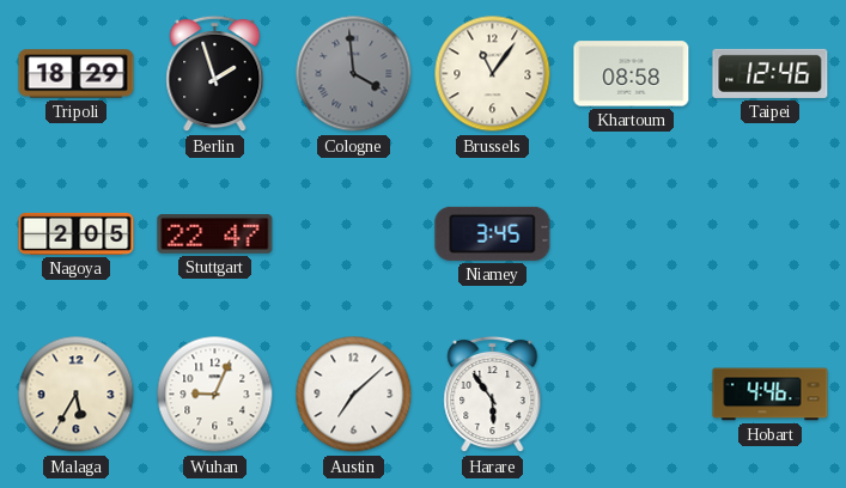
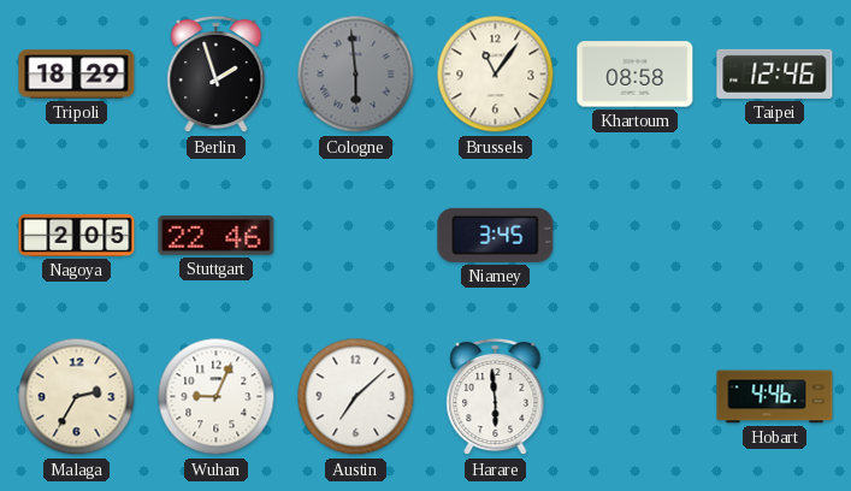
Cologne: 3:59 -> 5:59
Stuttgart: 22:47 -> 22:46
Malaga: 5:35 -> 2:35
Harare: 5:54 -> 5:59
